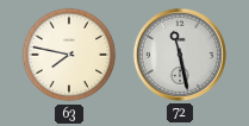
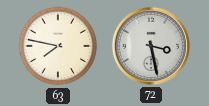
72: 11:28 -> 3:28
